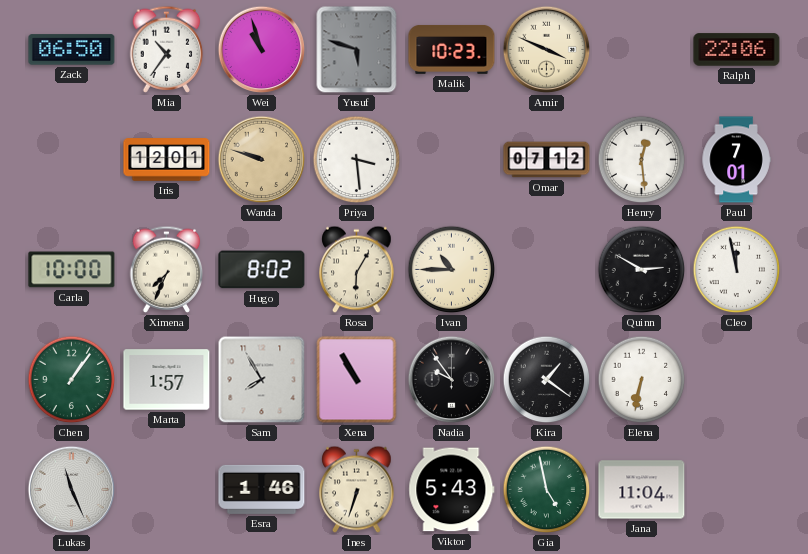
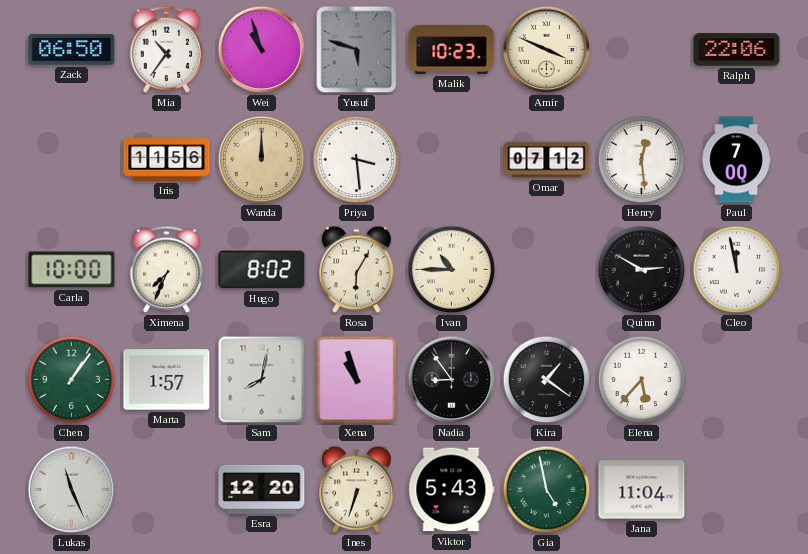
Iris: 12:01 -> 11:56
Wanda: 9:48 -> 12:00
Paul: 7:01 -> 7:00
Sam: 7:55 -> 8:02
Xena: 10:55 -> 10:57
Nadia: 9:54 -> 8:54
Elena: 6:32 -> 5:37
Esra: 1:46 -> 12:20
